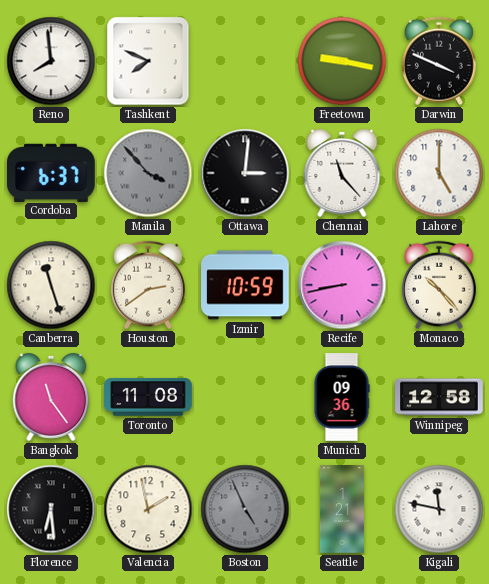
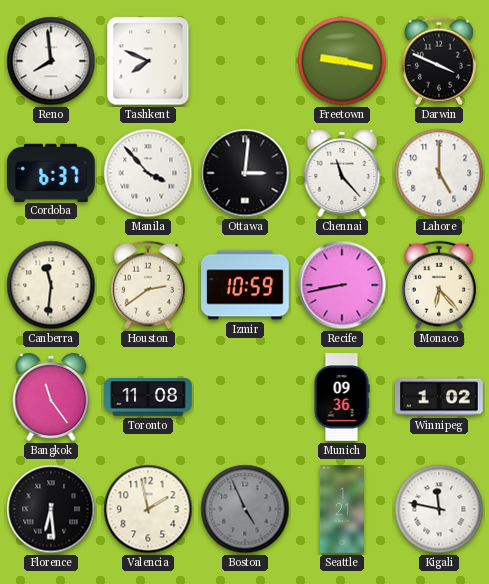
Manila dial: grey -> white
Canberra: 11:27 -> 11:31
Monaco: 10:23 -> 6:23
Winnipeg: 12:58 -> 1:02
